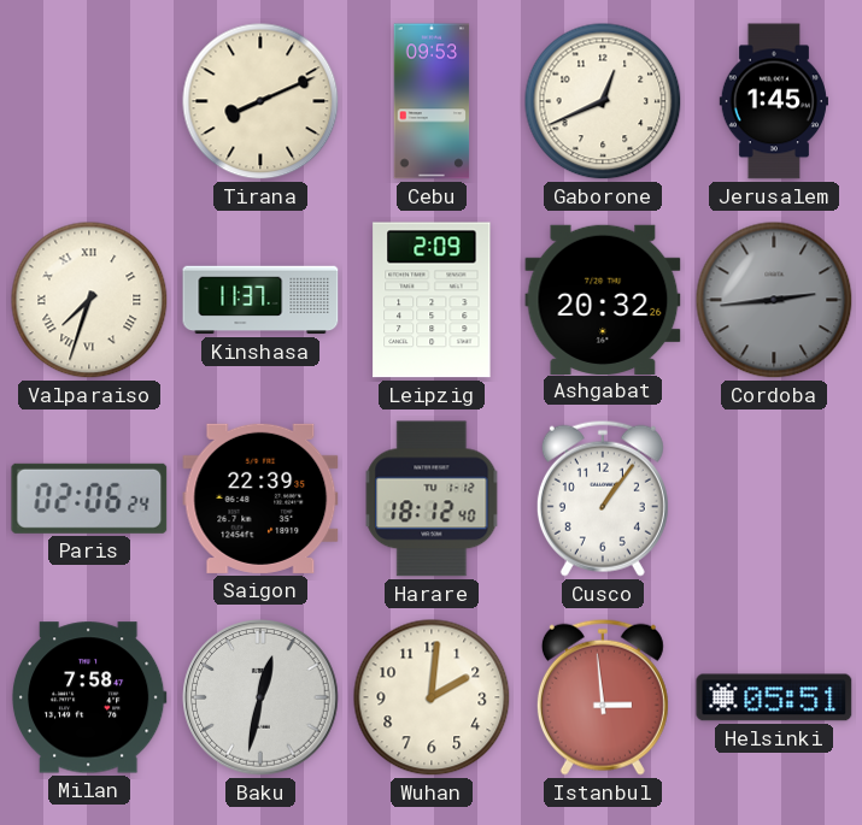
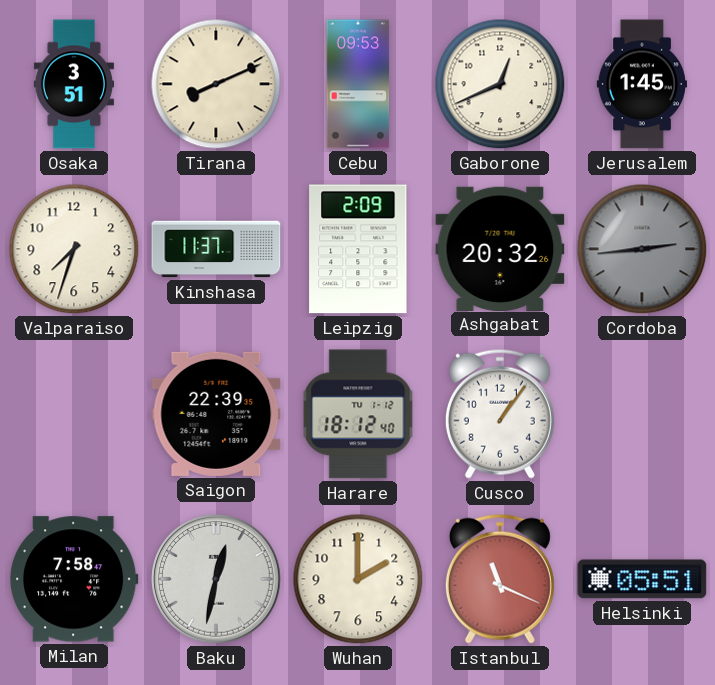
Osaka: none -> 3:51
Valparaiso numerals: Roman -> Arabic
Paris: 02:06 -> none
Wuhan: 2:01 -> 2:00
Istanbul: 2:59 -> 11:19
